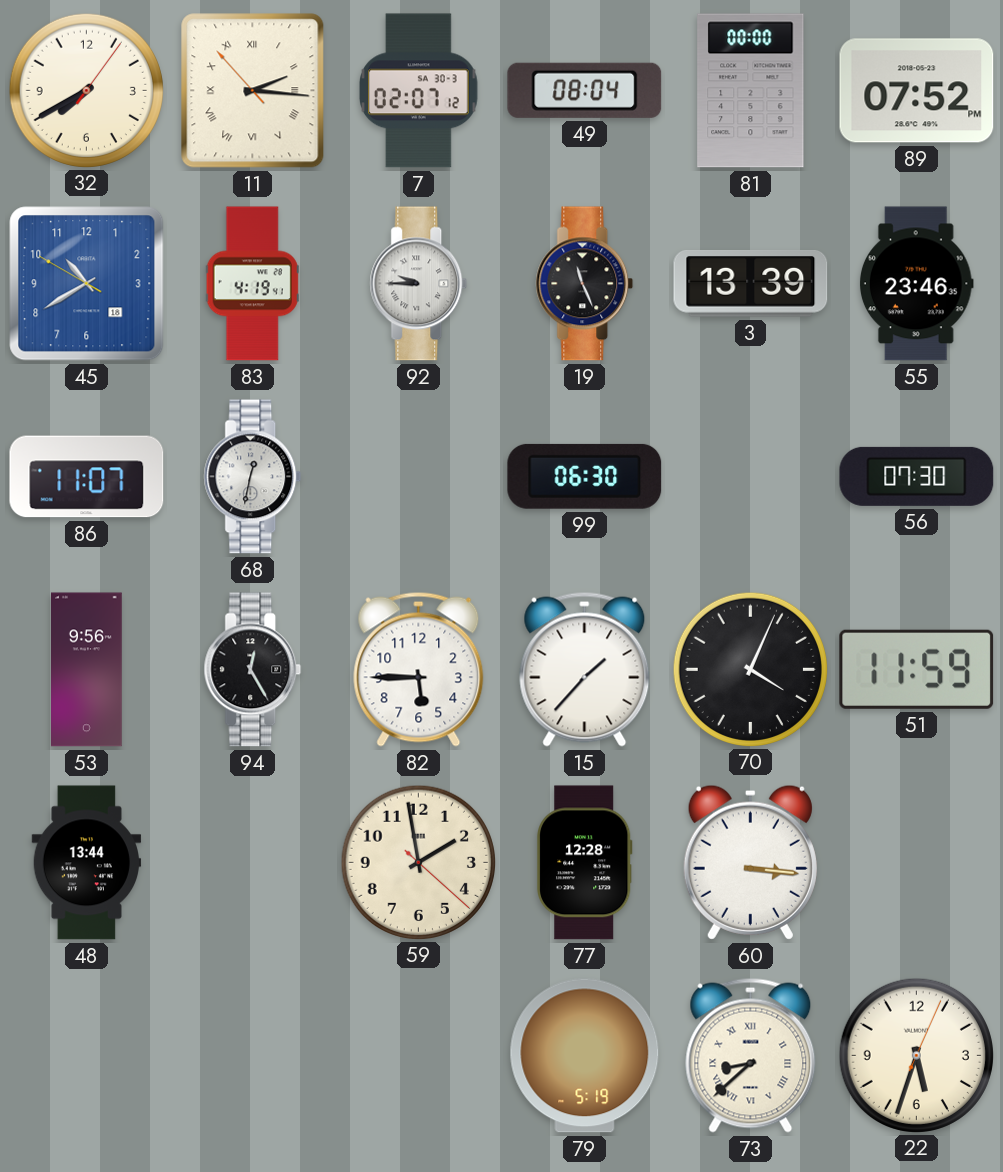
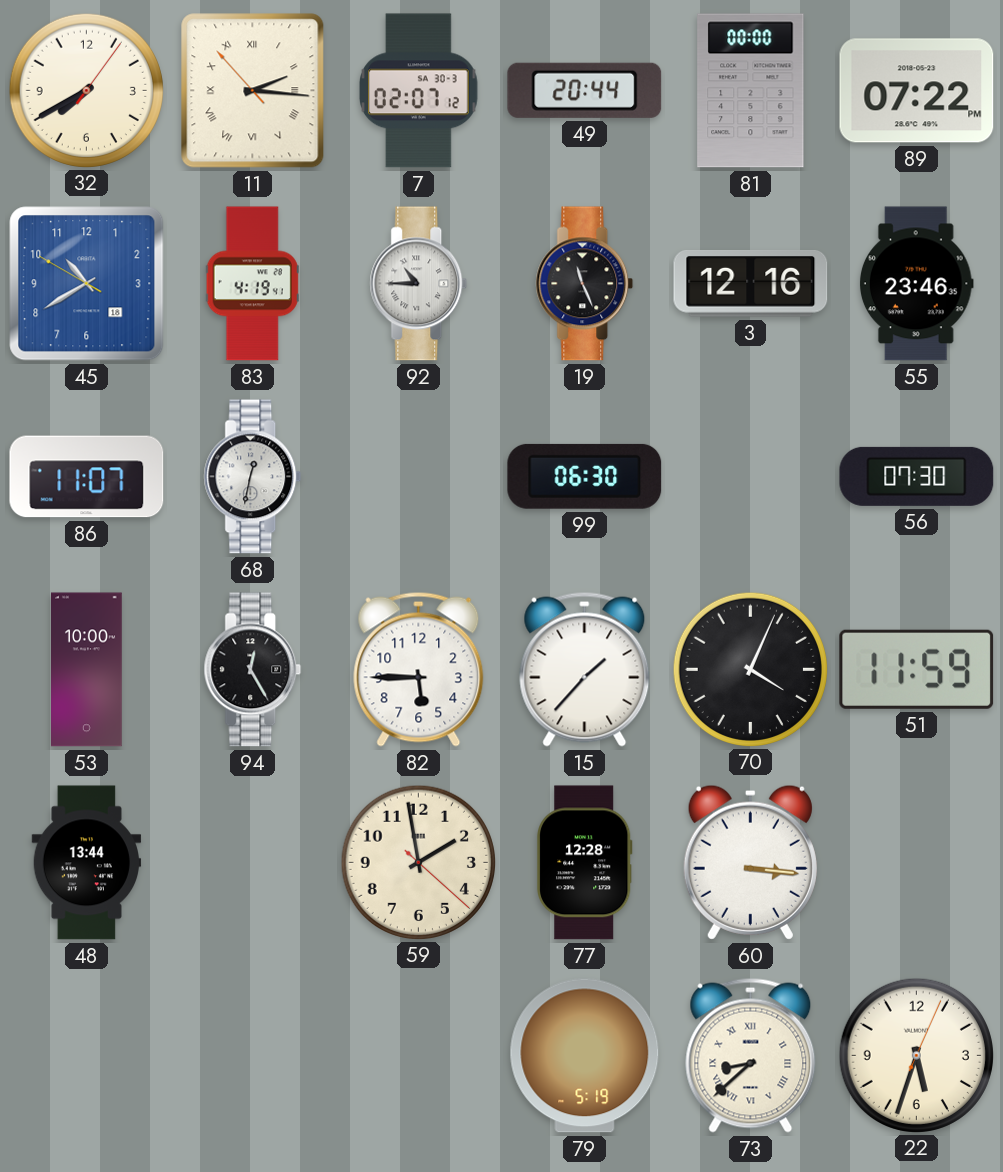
49: 08:04 -> 20:44
89: 07:52 -> 07:22
92: 9:45 -> 10:45
3: 13:39 -> 12:16
53: 9:56 -> 10:00
